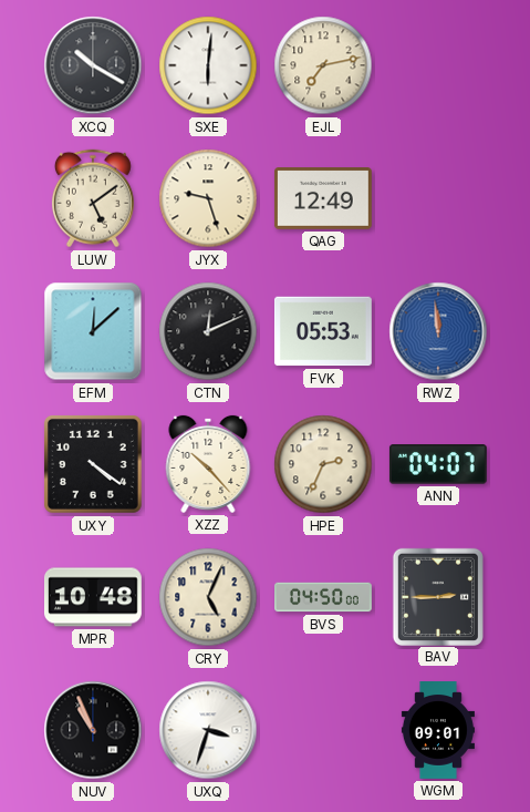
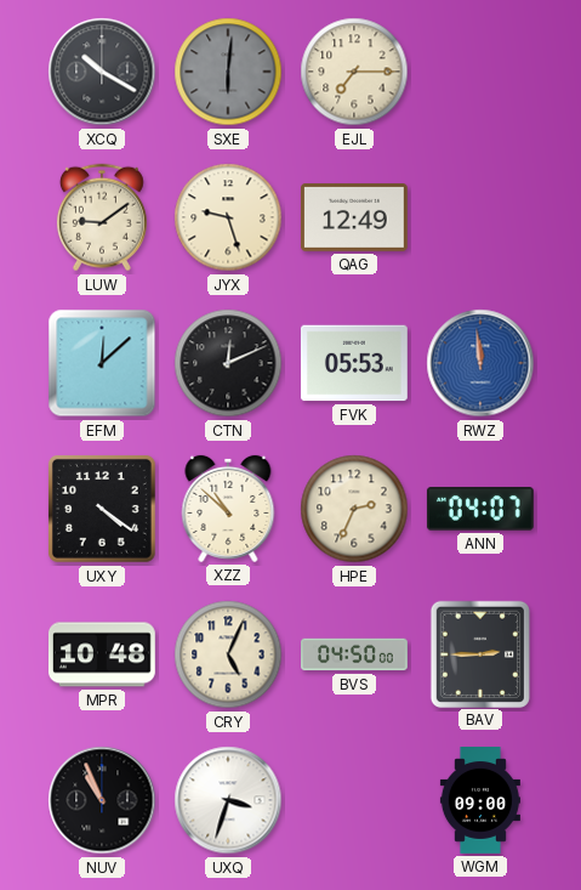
SXE dial: white -> grey
EJL: 7:13 -> 7:15
LUW: 5:09 -> 9:09
XZZ: 10:23 -> 10:52
WGM: 09:01 -> 09:00
